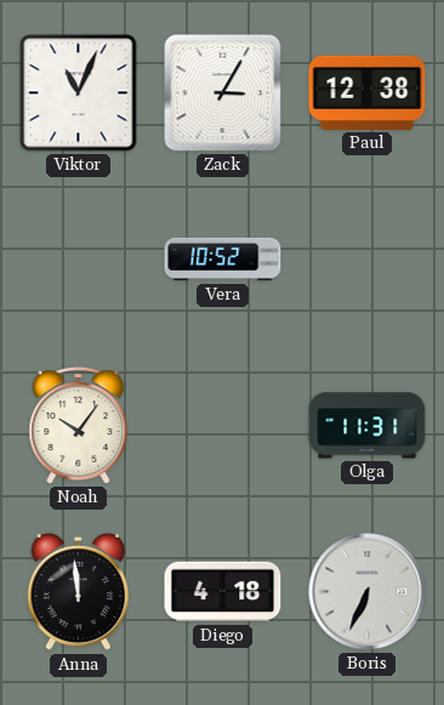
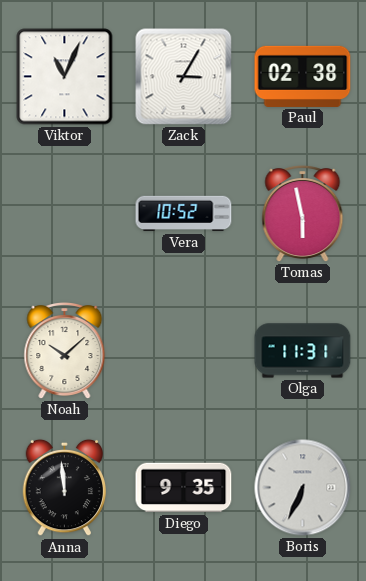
Paul: 12:38 -> 02:38
Tomas: none -> 5:58
Noah: 10:06 -> 10:08
Diego: 4:18 -> 9:35
